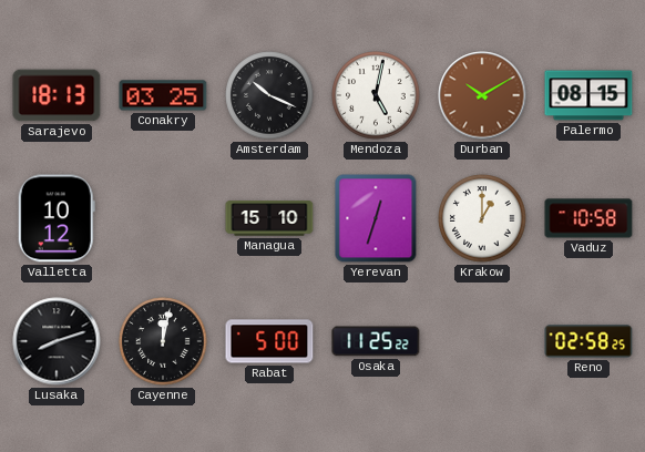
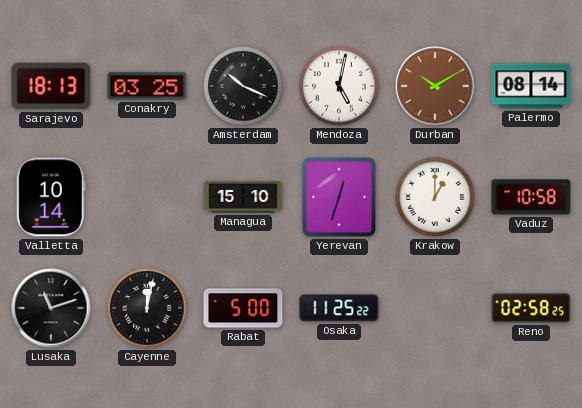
Palermo: 08:15 -> 08:14
Valletta: 10:12 -> 10:14
Lusaka: 8:12 -> 11:12
